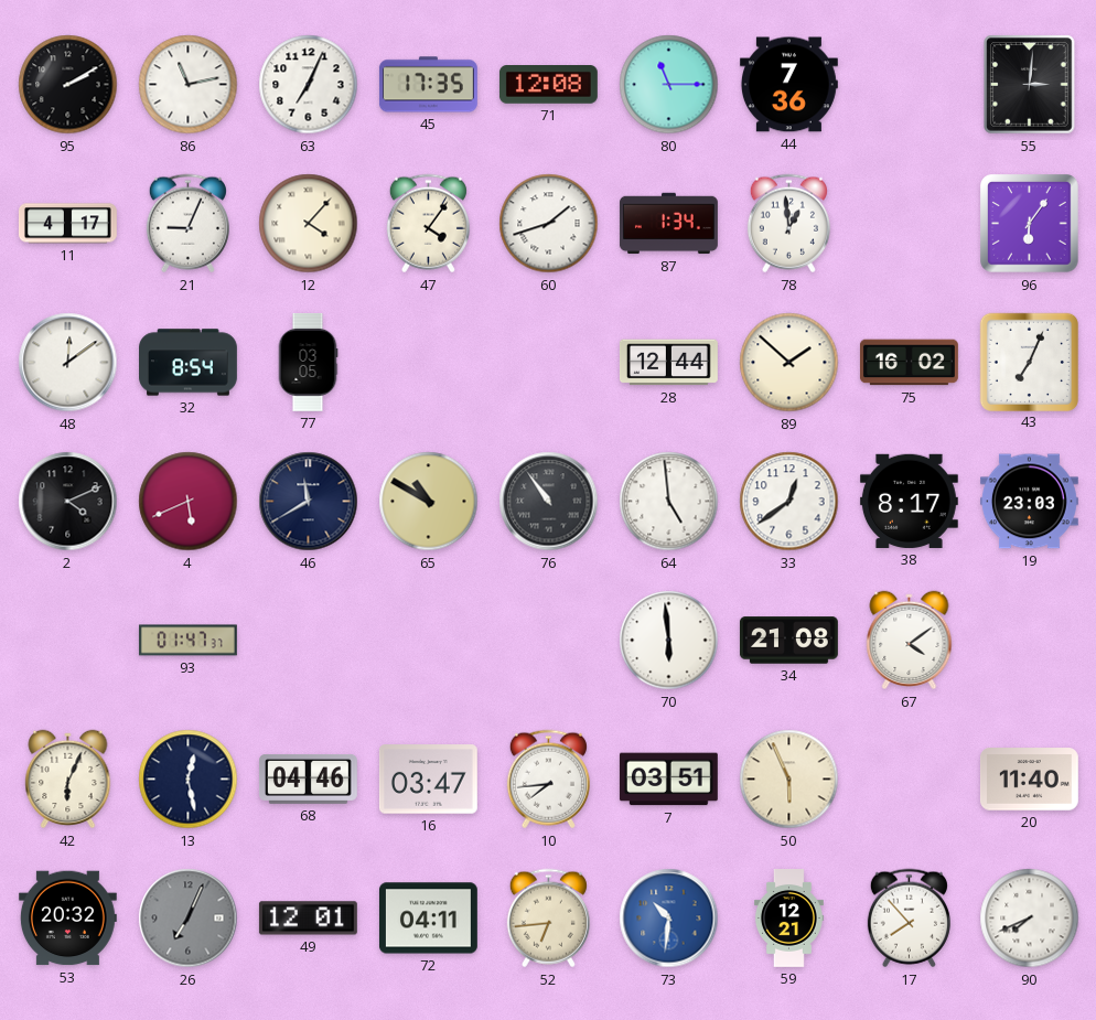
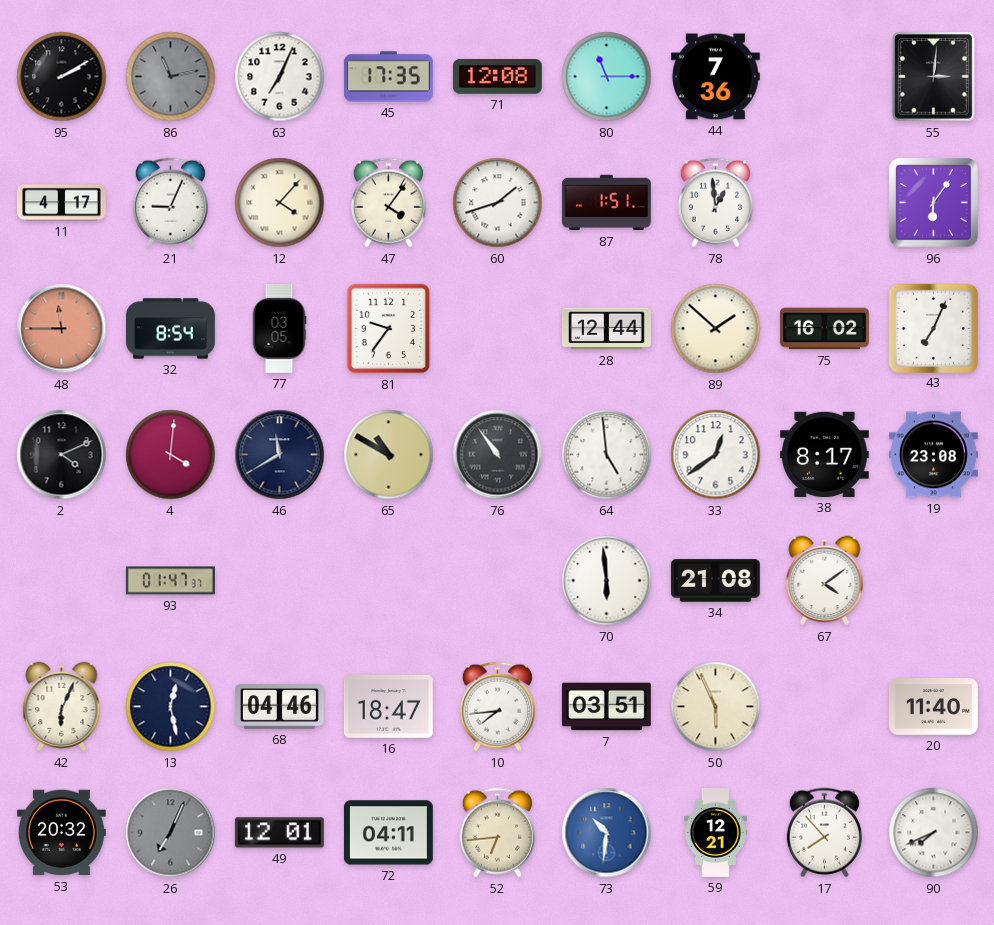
86 dial: white -> grey
87: 1:34 -> 1:51
48: 12:09 -> 11:45
48 dial: white -> salmon
81: none -> 9:36
4: 5:41 -> 4:01
19: 23:03 -> 23:08
16: 03:47 -> 18:47
